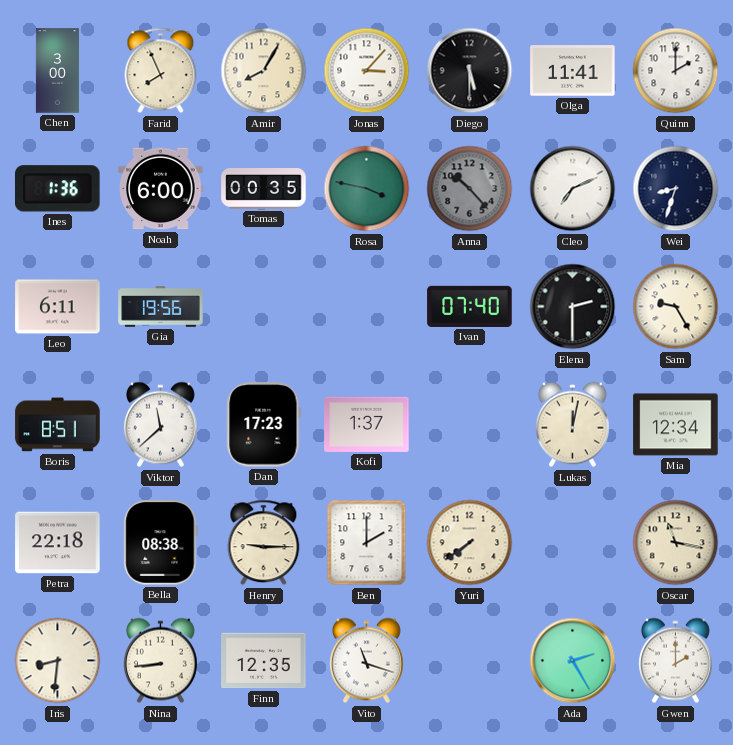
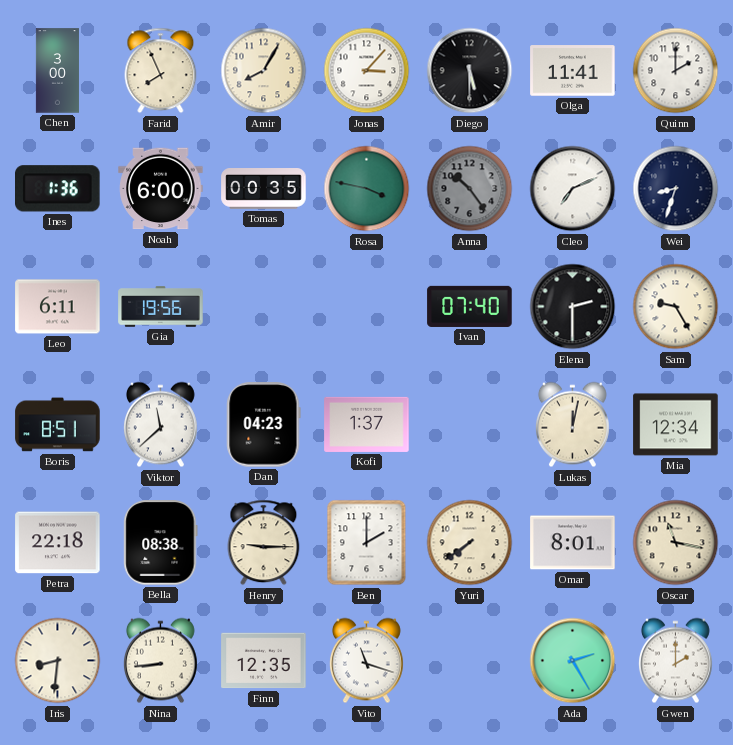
Anna: 10:23 -> 10:24
Dan: 17:23 -> 04:23
Omar: none -> 8:01
